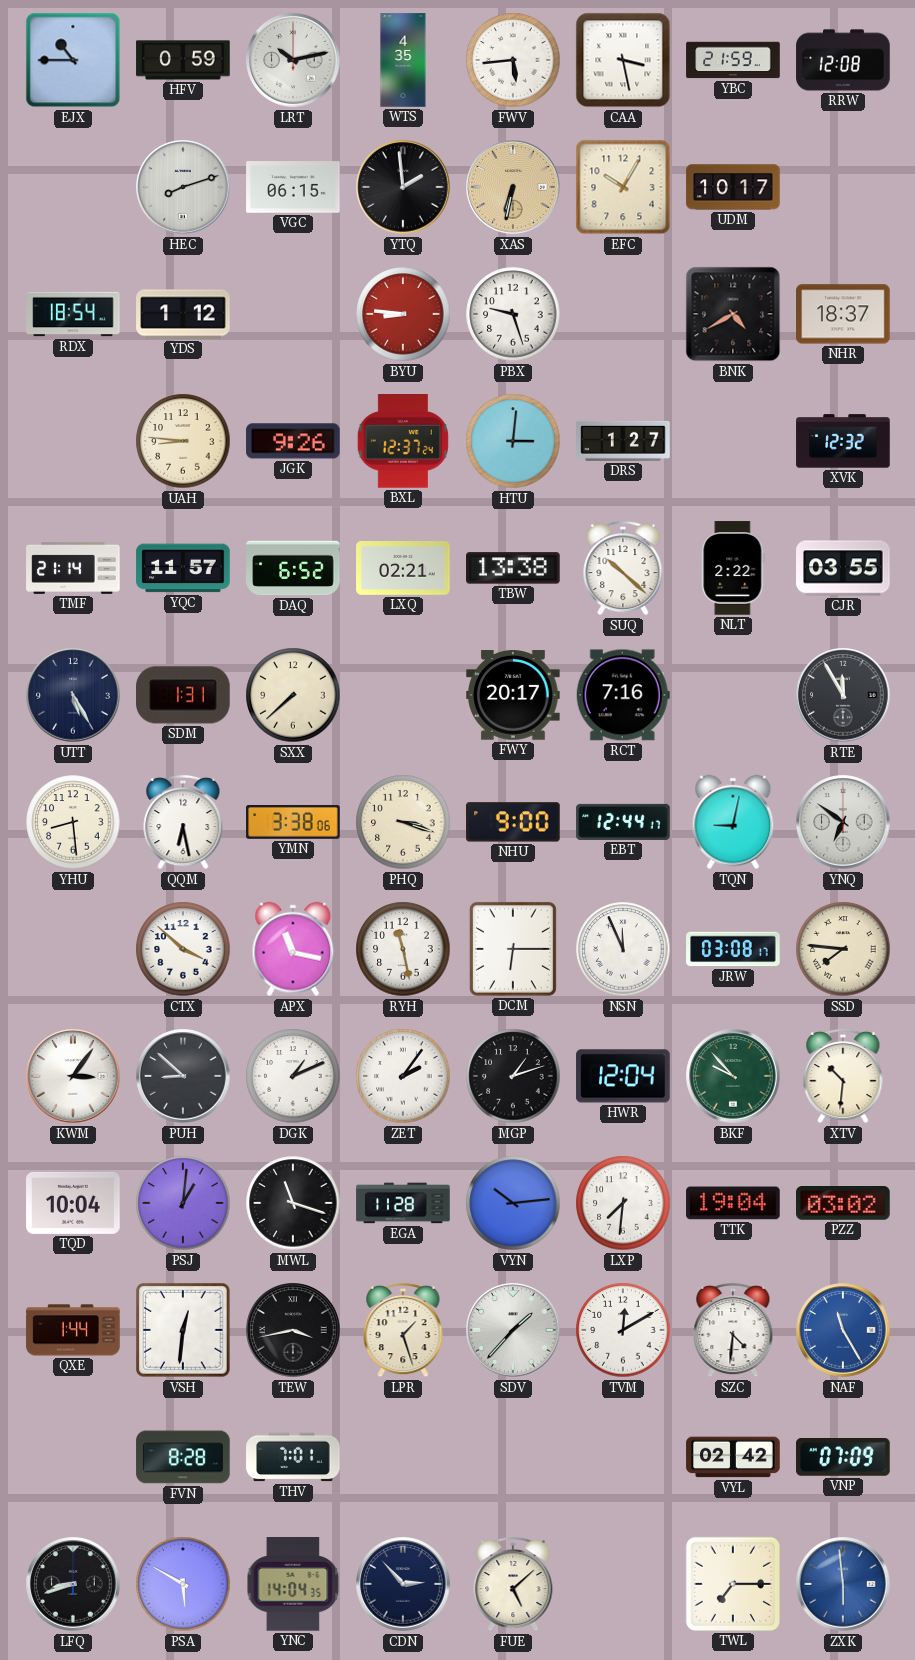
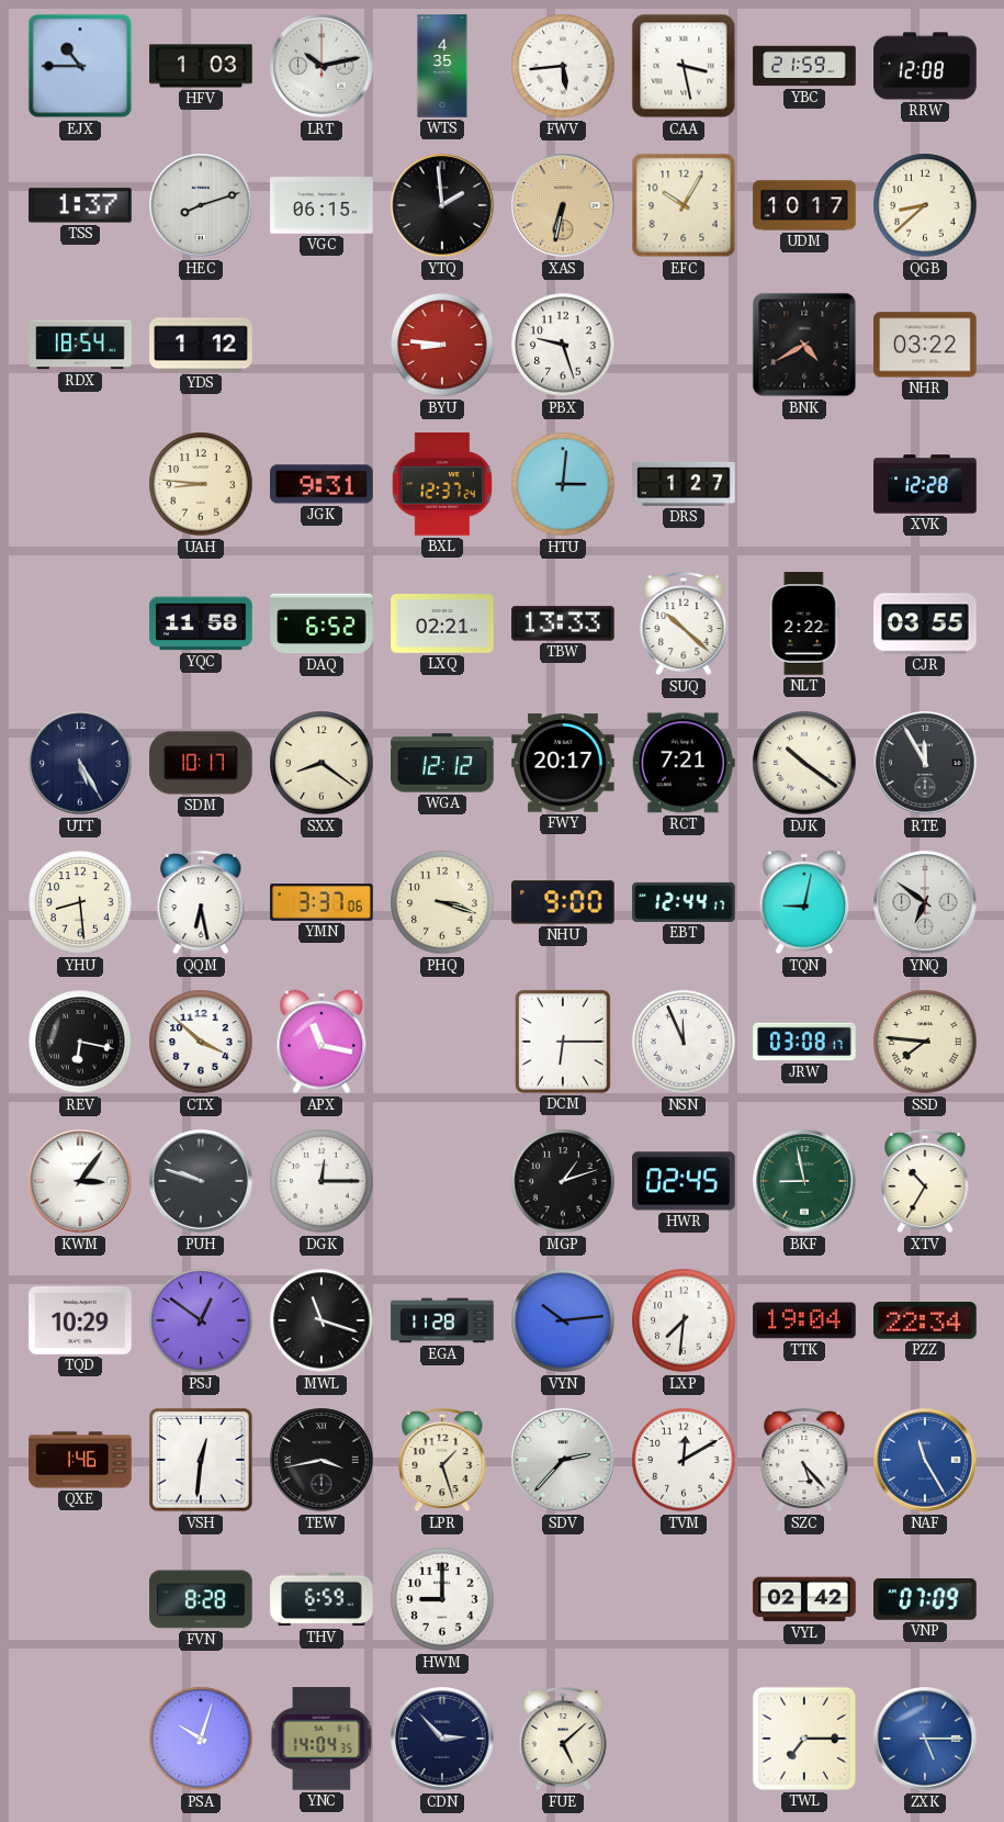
HFV: 0:59 -> 1:03
TSS: none -> 1:37
QGB: none -> 8:38
NHR: 18:37 -> 03:22
JGK: 9:26 -> 9:31
XVK: 12:32 -> 12:28
TMF: 21:14 -> none
YQC: 11:57 -> 11:58
TBW: 13:38 -> 13:33
SDM: 1:31 -> 10:17
SXX: 7:38 -> 8:21
WGA: none -> 12:12
RCT: 7:16 -> 7:21
DJK: none -> 10:21
YMN: 3:38 -> 3:37
REV: none -> 6:17
RYH: 11:28 -> none
PUH: 8:52 -> 9:48
DGK: 1:11 -> 12:15
ZET: 2:06 -> none
HWR: 12:04 -> 02:45
BKF: 9:53 -> 8:58
XTV: 10:31 -> 10:35
TQD: 10:04 -> 10:29
PSJ: 1:01 -> 12:51
PZZ: 03:02 -> 22:34
QXE: 1:44 -> 1:46
SDV: 1:37 -> 2:37
SZC: 4:31 -> 5:23
THV: 7:01 -> 6:59
HWM: none -> 9:00
LFQ: 8:42 -> none
PSA: 5:50 -> 10:03
ZXK: 5:59 -> 5:15
